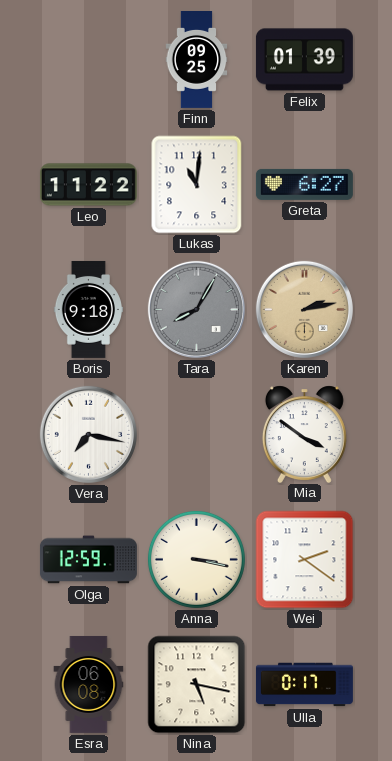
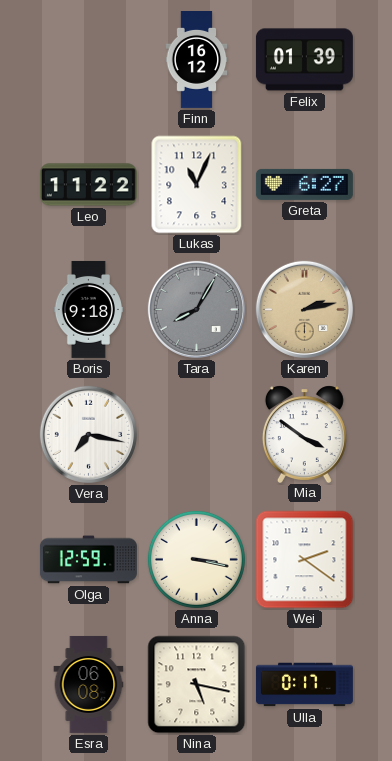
Finn: 09:25 -> 16:12
Lukas: 11:01 -> 11:04
